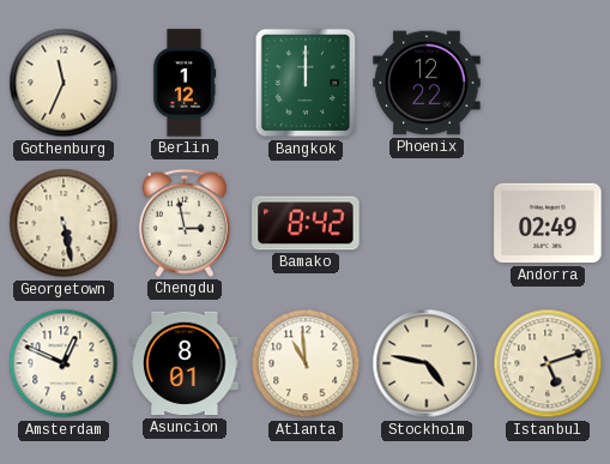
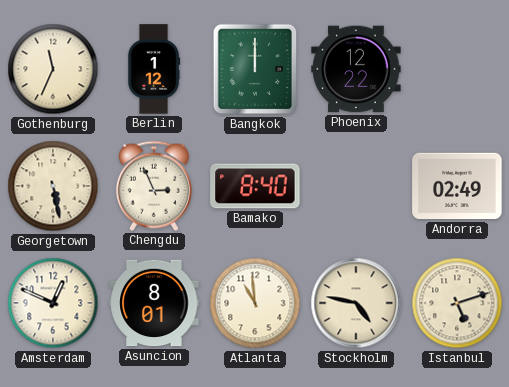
Chengdu: 2:58 -> 2:56
Bamako: 8:42 -> 8:40
